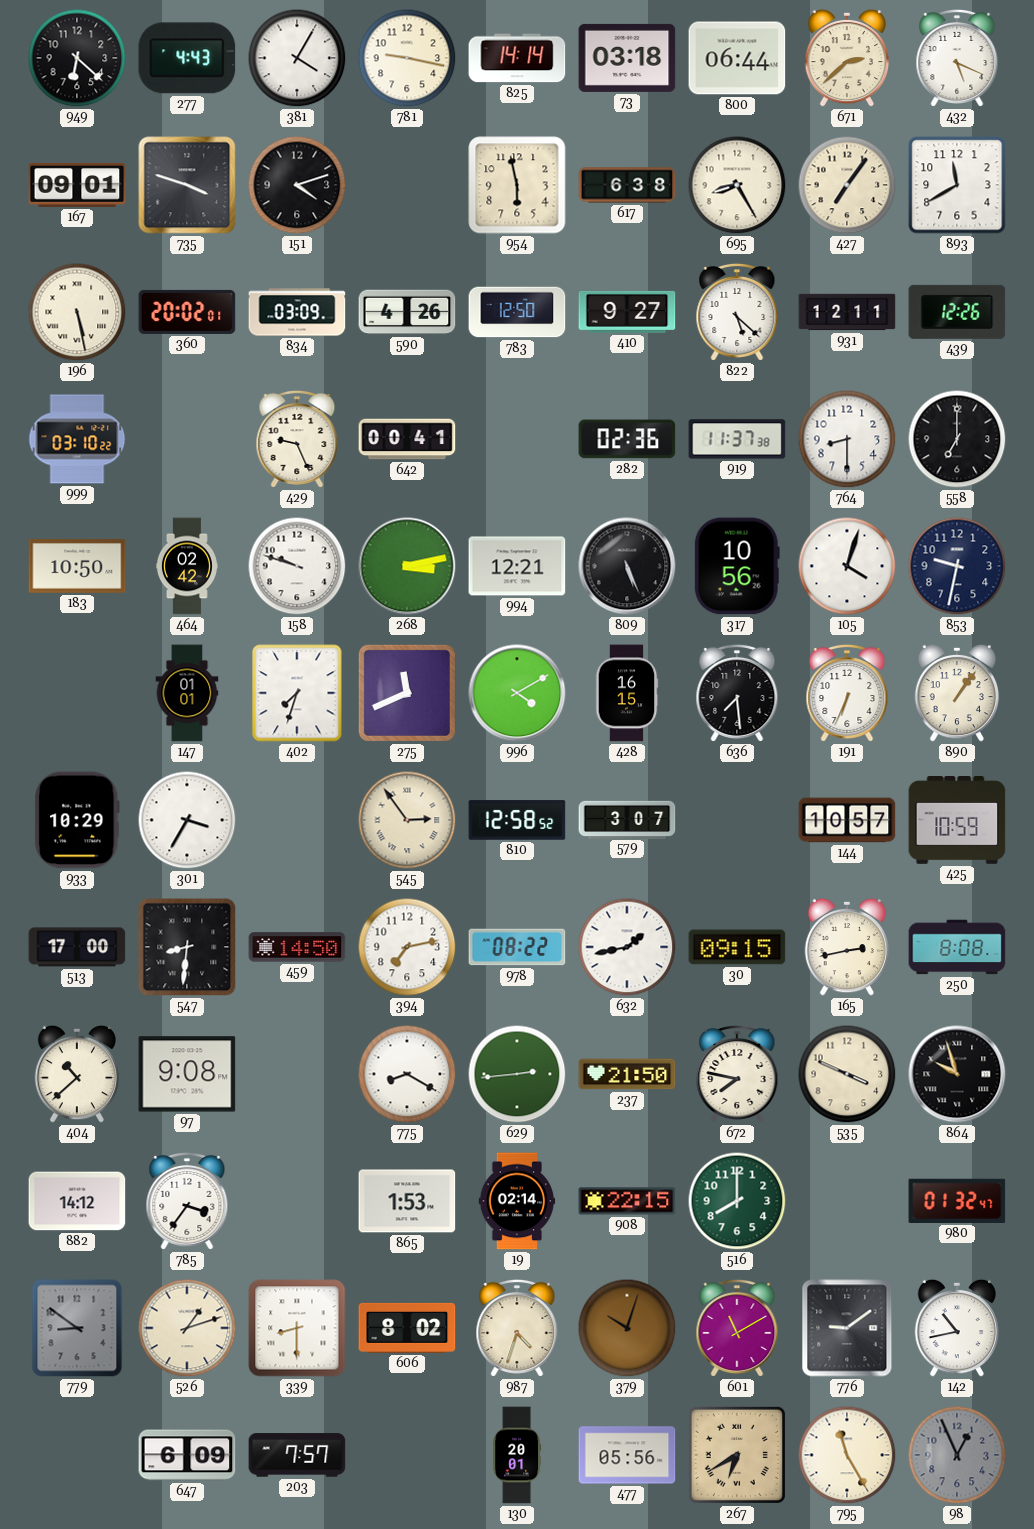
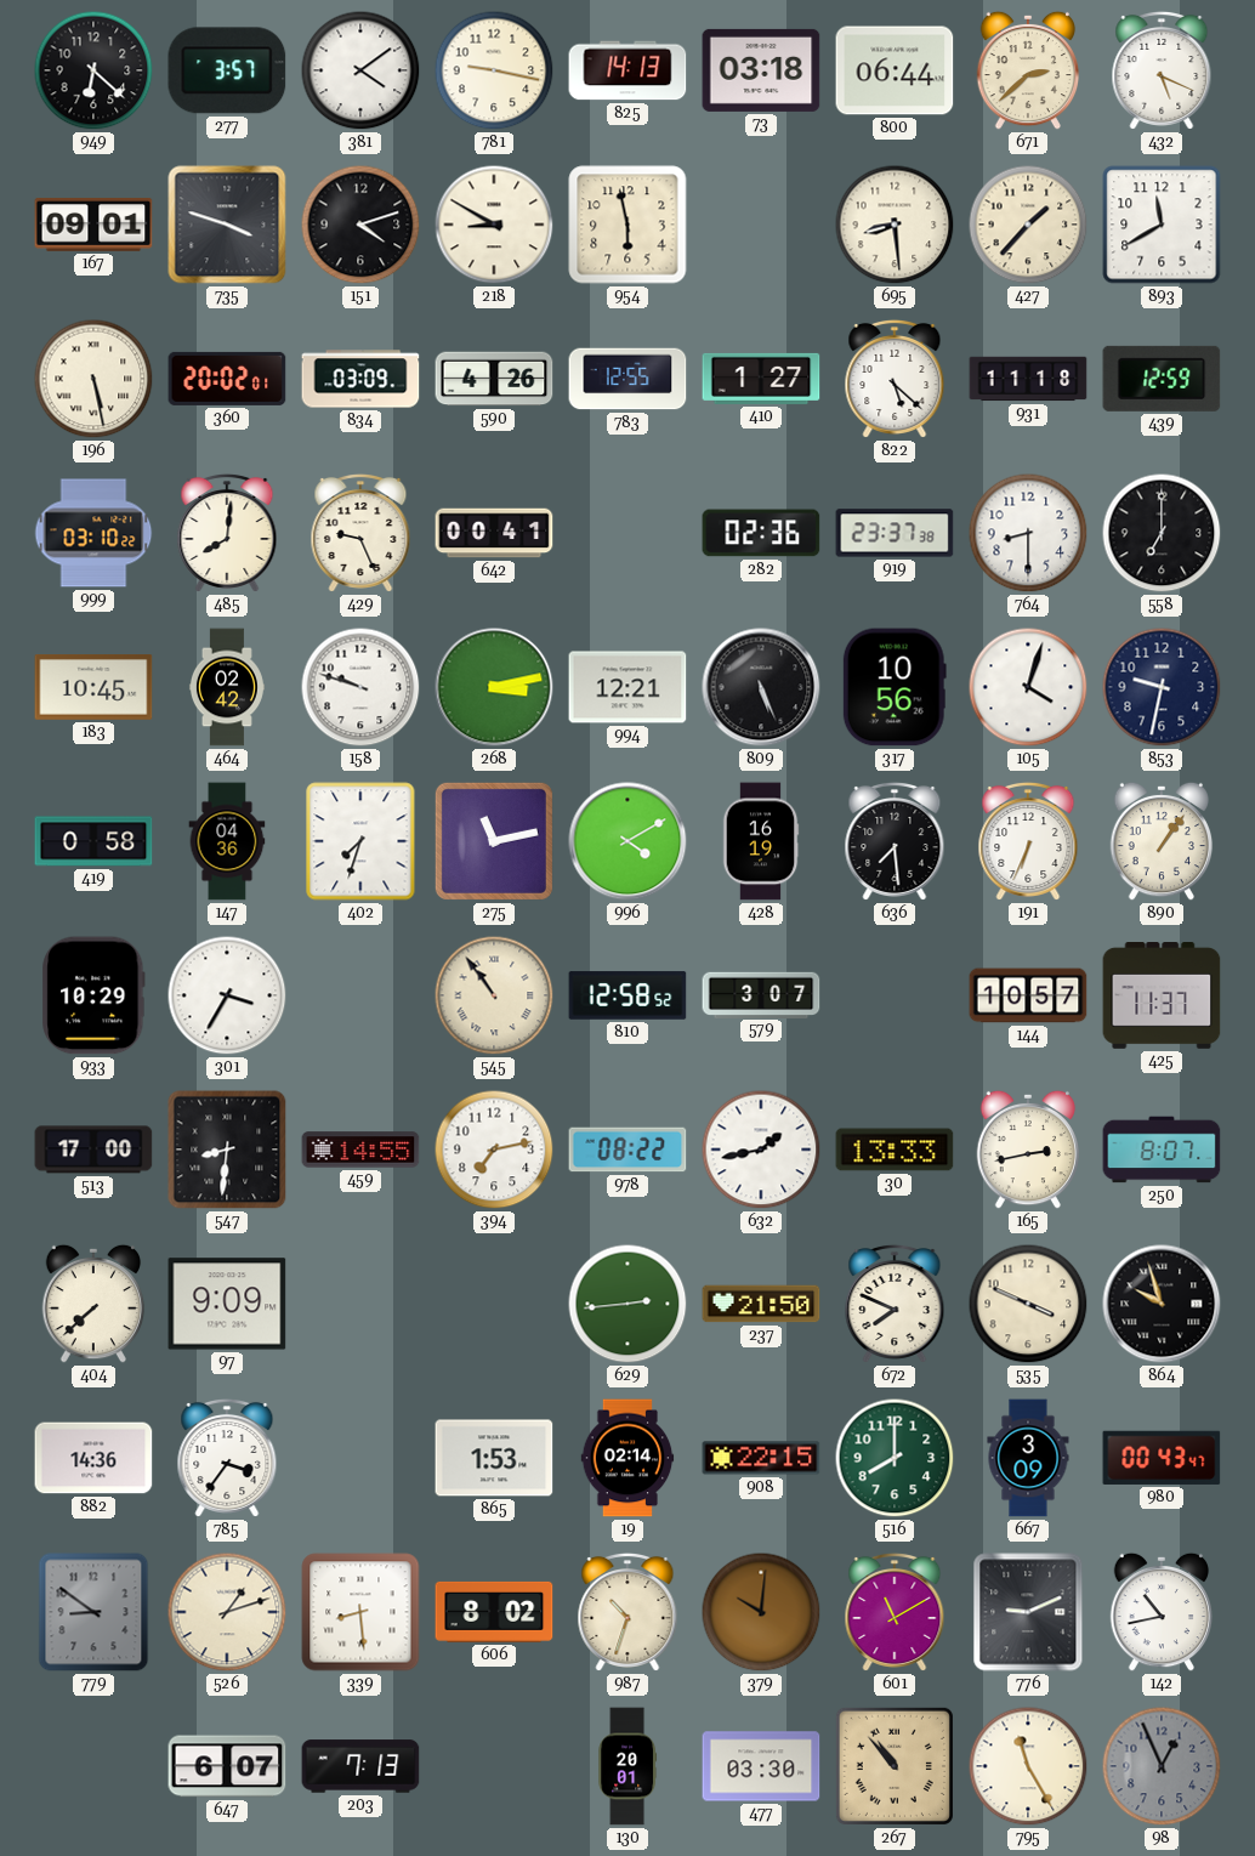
277: 4:43 -> 3:57
381: 4:05 -> 4:09
825: 14:14 -> 14:13
218: none -> 8:50
617: 6:38 -> none
695: 8:25 -> 8:29
427: 7:06 -> 1:37
783: 12:50 -> 12:55
410: 9:27 -> 1:27
931: 12:11 -> 11:18
439: 12:26 -> 12:59
485: none -> 8:01
919: 11:37 -> 23:37
183: 10:50 -> 10:45
419: none -> 0:58
147: 01:01 -> 04:36
275: 11:41 -> 11:13
428: 16:15 -> 16:19
545: 2:54 -> 10:54
425: 10:59 -> 11:37
459: 14:50 -> 14:55
30: 09:15 -> 13:33
250: 8:08 -> 8:07
404: 10:38 -> 7:38
97: 9:08 -> 9:09
775: 8:20 -> none
672: 7:47 -> 7:49
882: 14:12 -> 14:36
667: none -> 3:09
980: 01:32 -> 00:43
339: 8:30 -> 8:29
987: 4:33 -> 10:33
379: 10:03 -> 10:01
776: 9:09 -> 9:11
647: 6:09 -> 6:07
203: 7:57 -> 7:13
477: 05:56 -> 03:30
267: 6:40 -> 10:53
